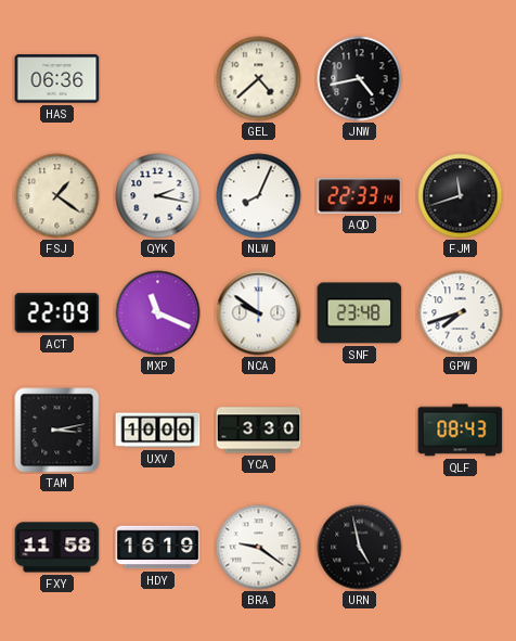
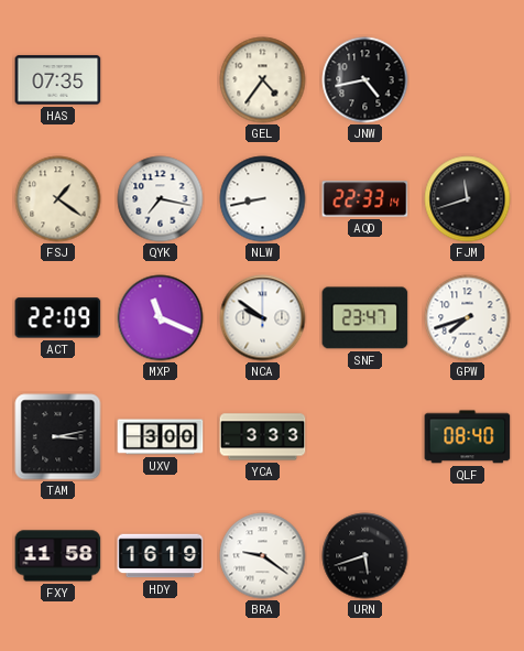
HAS: 06:36 -> 07:35
GEL: 4:38 -> 4:36
QYK: 2:17 -> 7:17
NLW: 8:04 -> 8:43
SNF: 23:48 -> 23:47
UXV: 10:00 -> 3:00
YCA: 3:30 -> 3:33
QLF: 08:43 -> 08:40
URN: 4:58 -> 5:42
